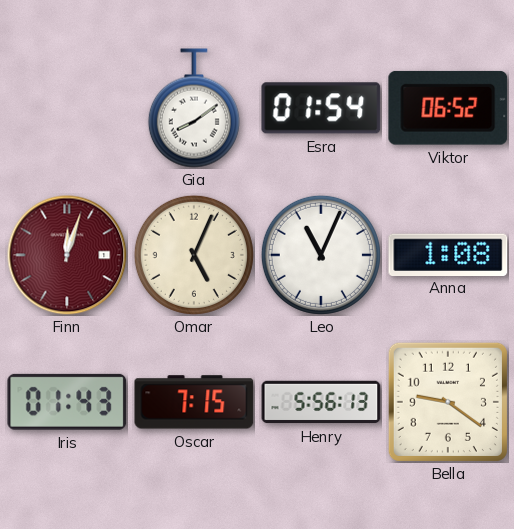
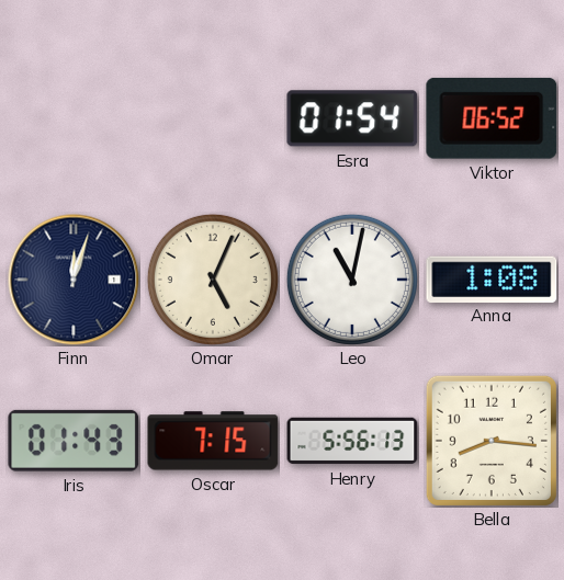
Gia: 8:09 -> none
Finn dial: burgundy -> navy
Leo: 11:04 -> 11:02
Bella: 9:21 -> 8:16
